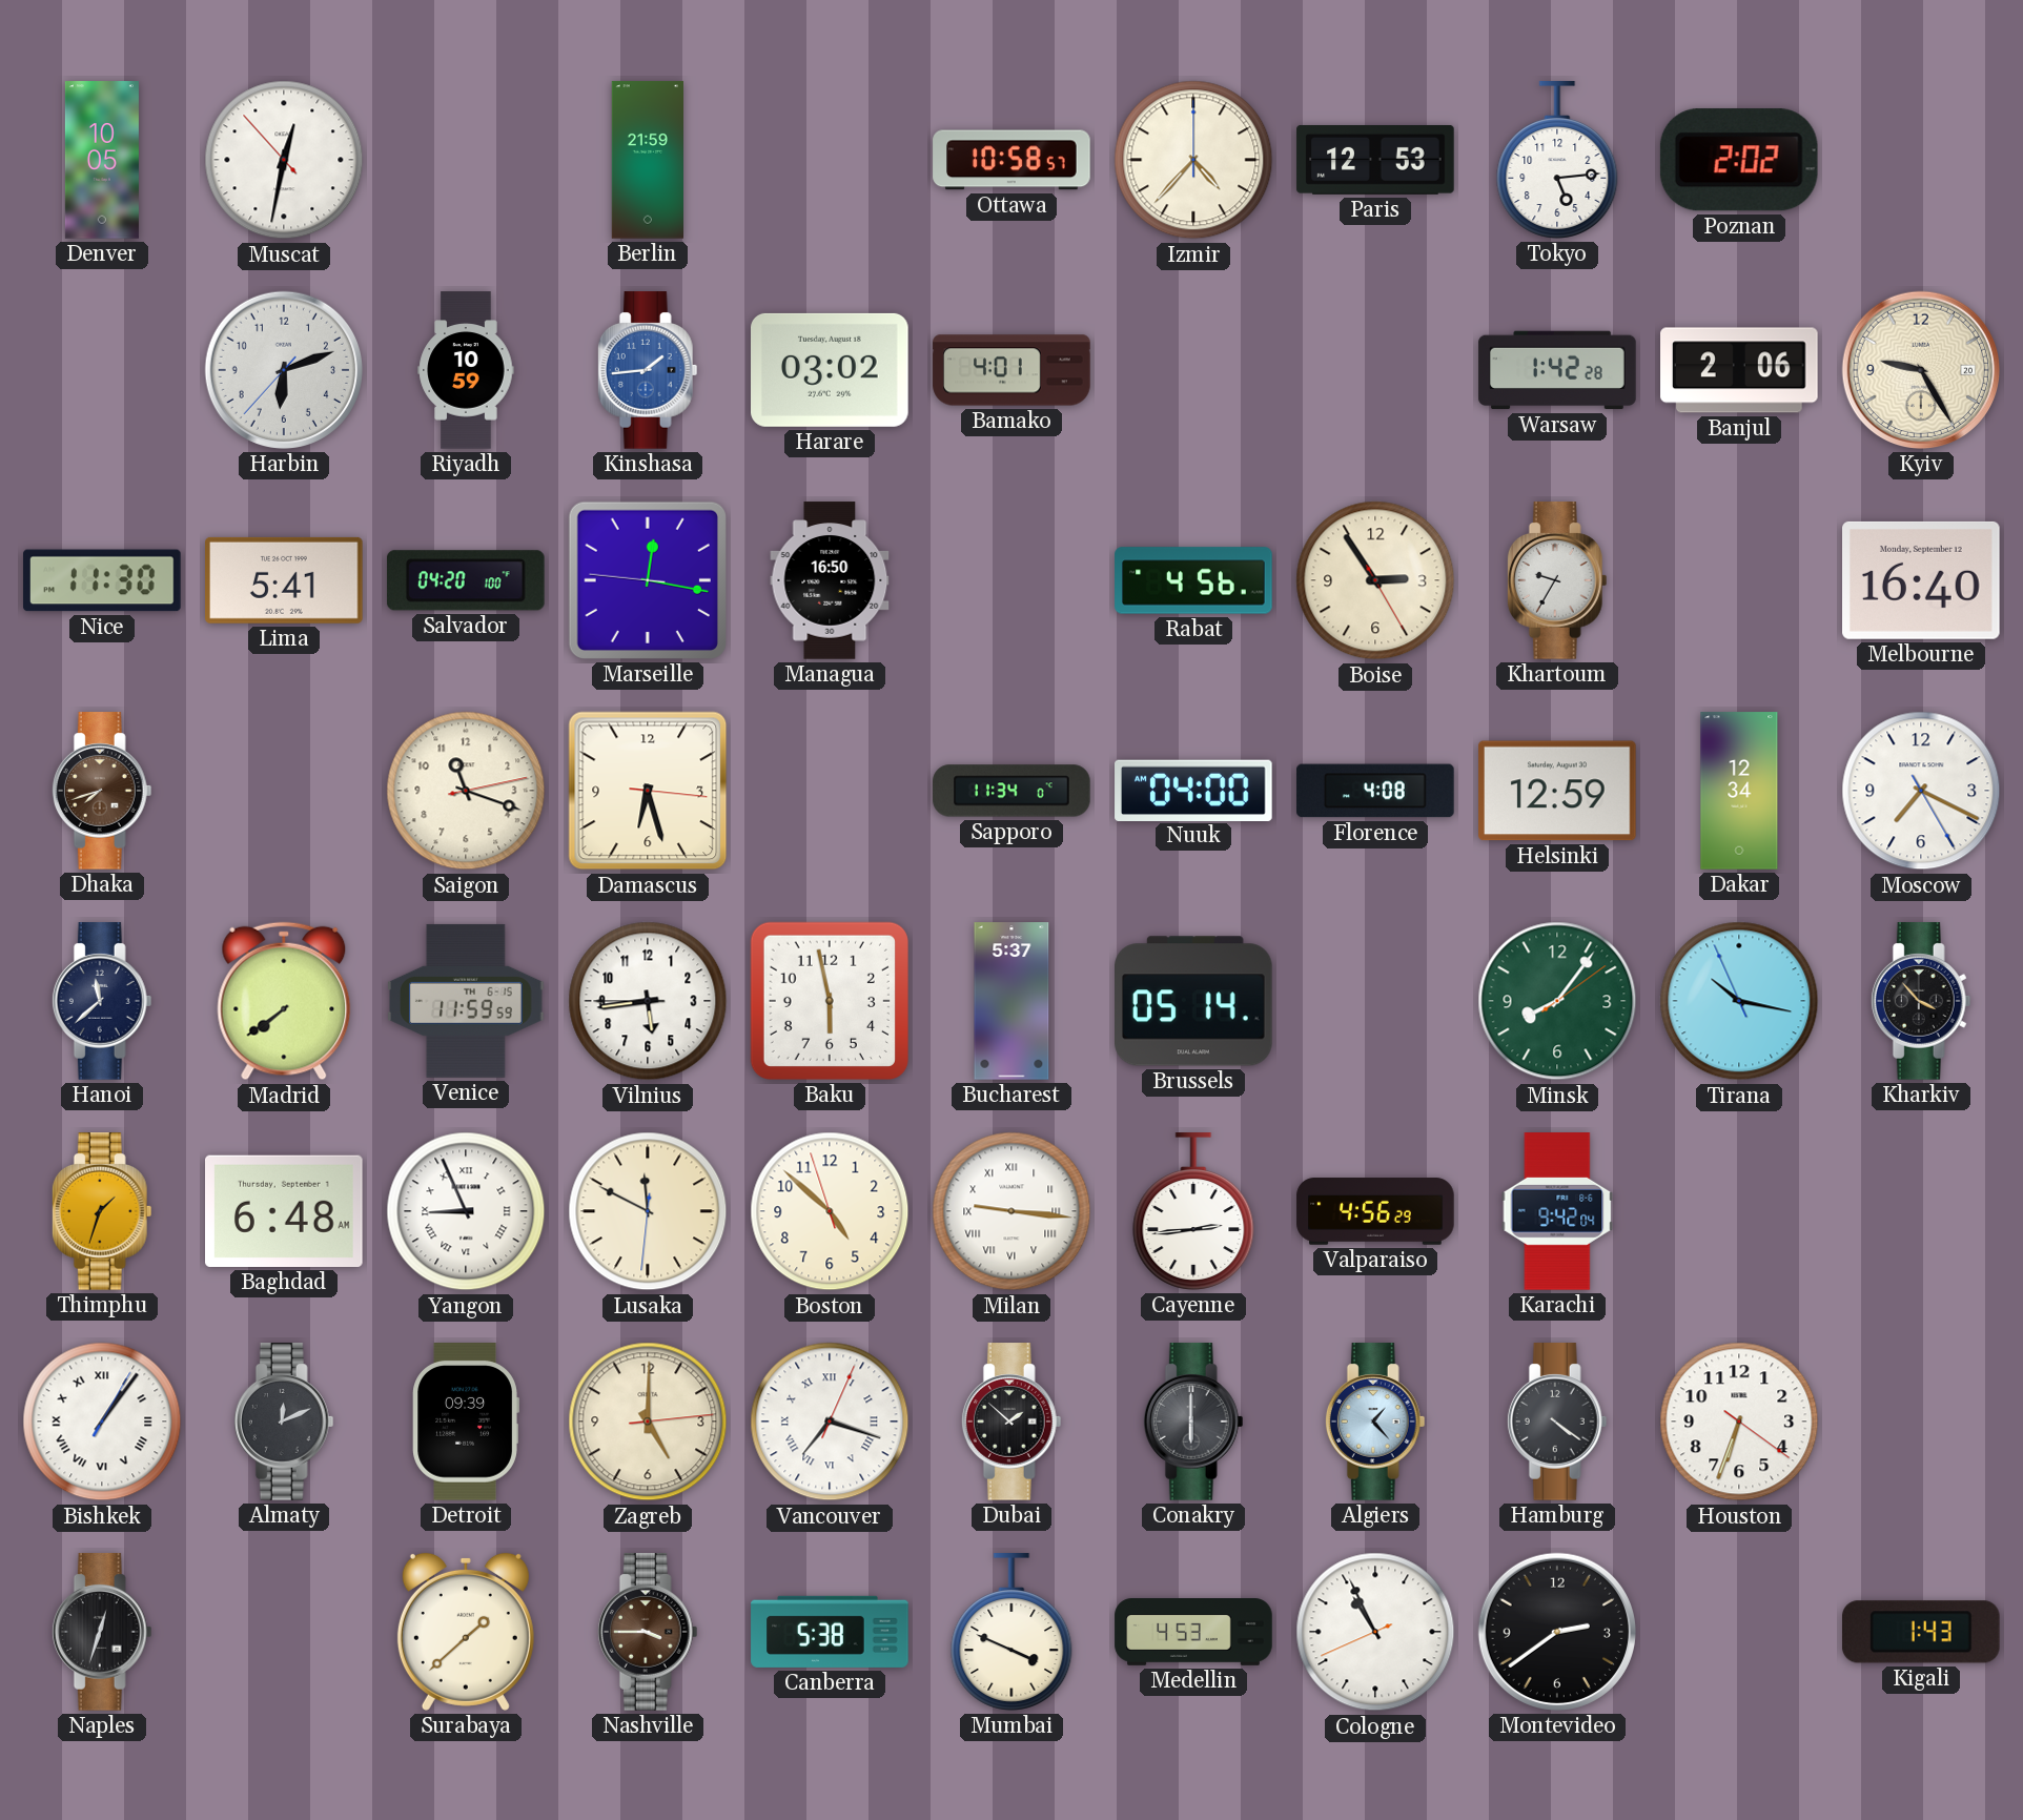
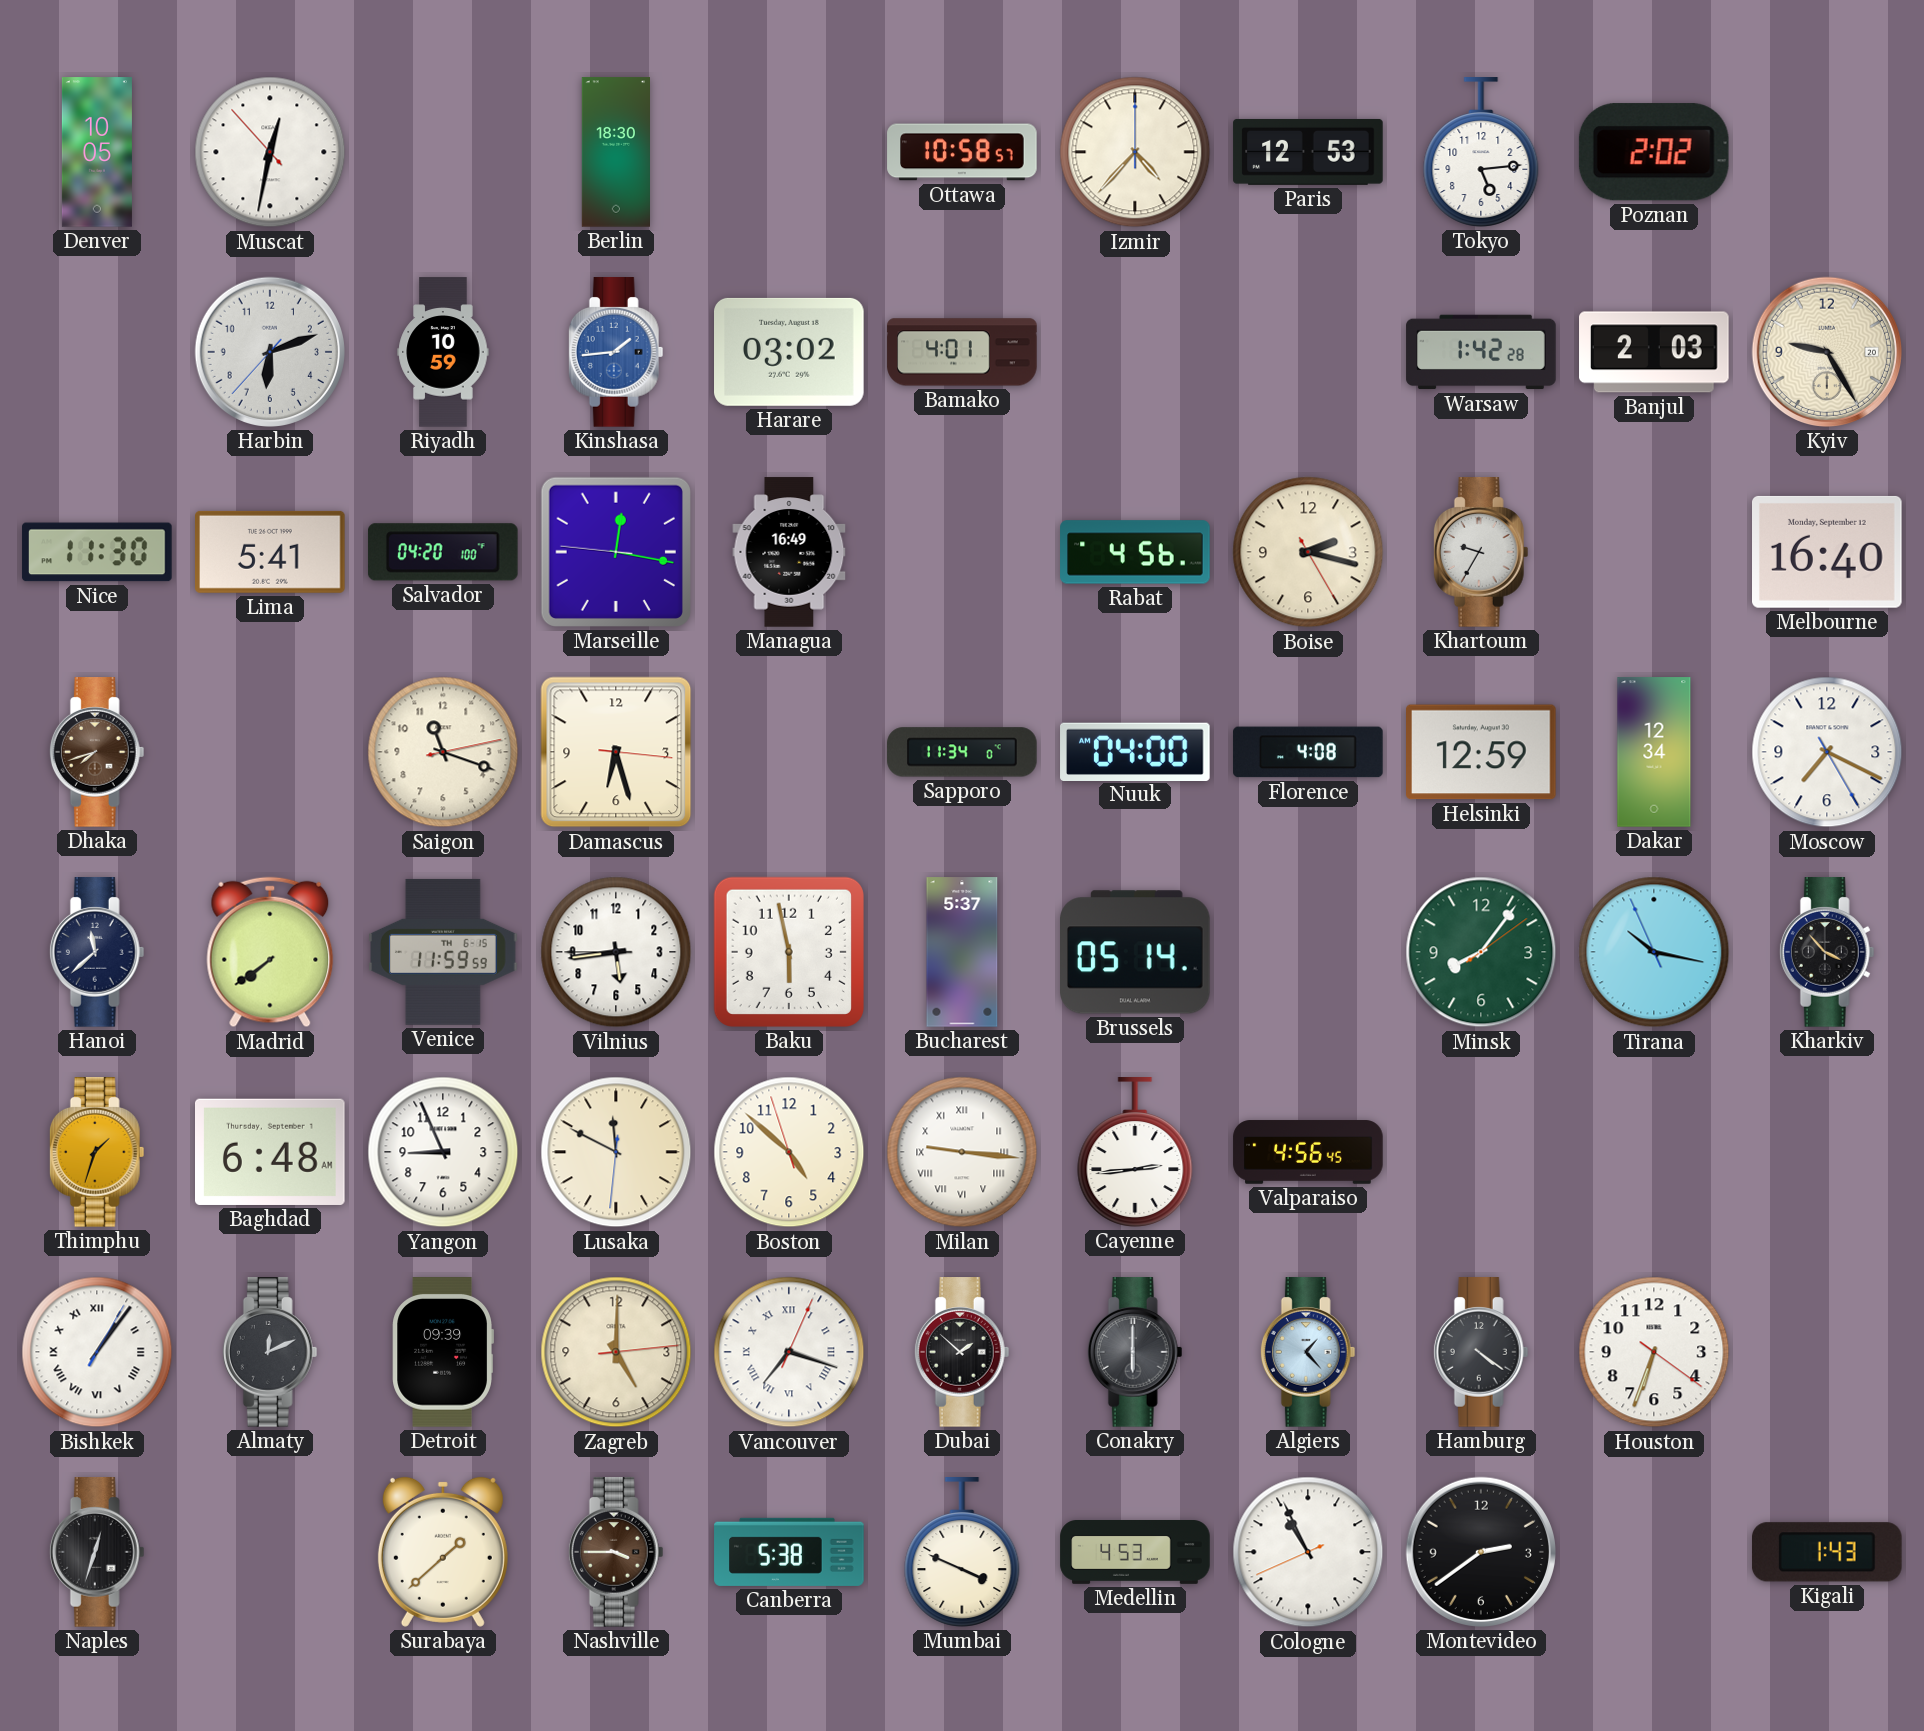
Berlin: 21:59 -> 18:30
Banjul: 2:06 -> 2:03
Managua: 16:50 -> 16:49
Boise: 2:54 -> 2:17
Yangon numerals: Roman -> Arabic
Valparaiso: 4:56:29 -> 4:56:45
Karachi: 9:42 -> none
